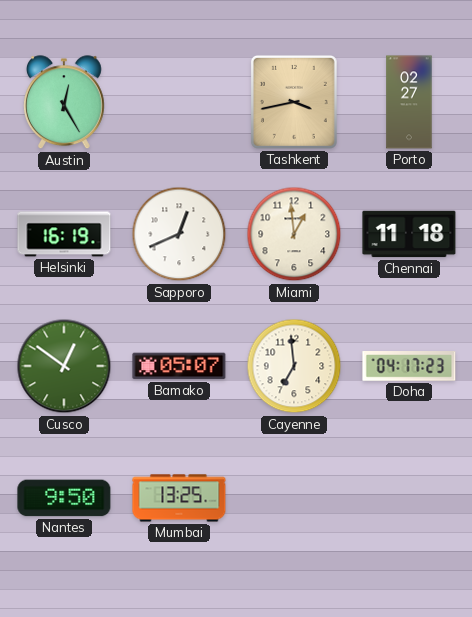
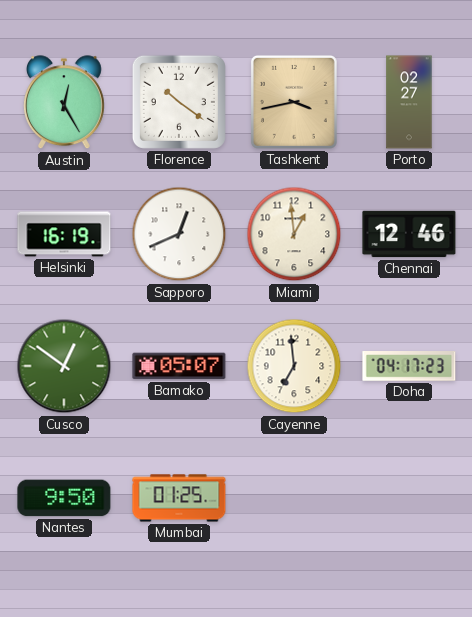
Florence: none -> 10:21
Chennai: 11:18 -> 12:46
Mumbai: 13:25 -> 01:25
